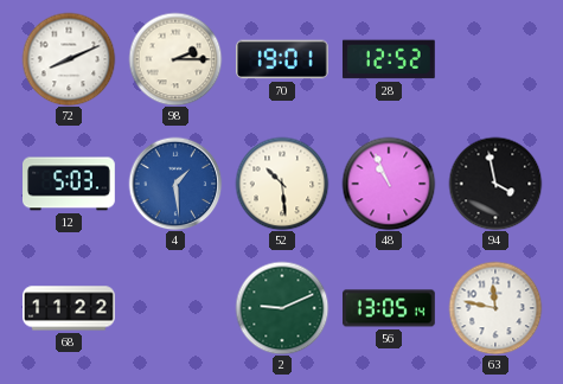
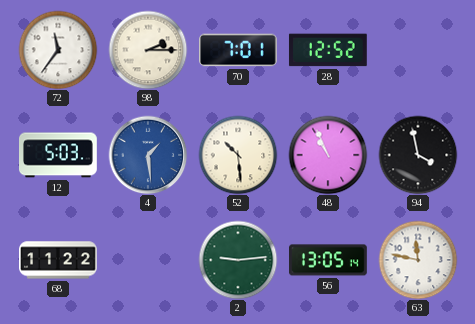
72: 8:11 -> 11:36
70: 19:01 -> 7:01
2: 9:11 -> 9:14
